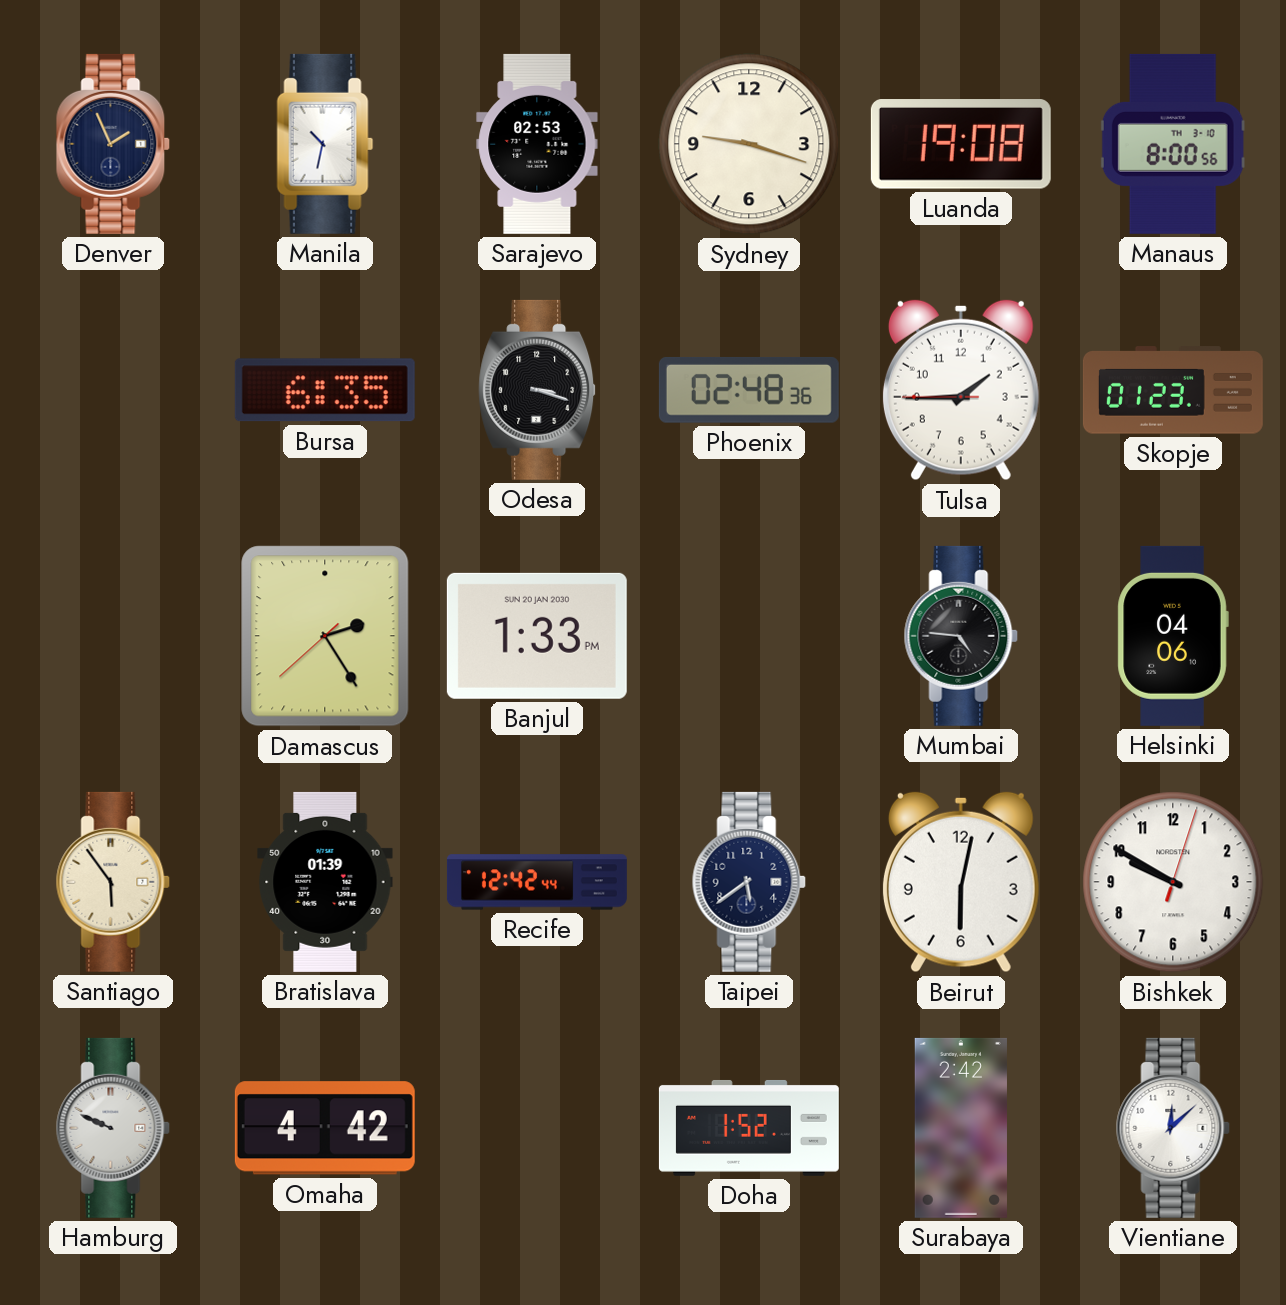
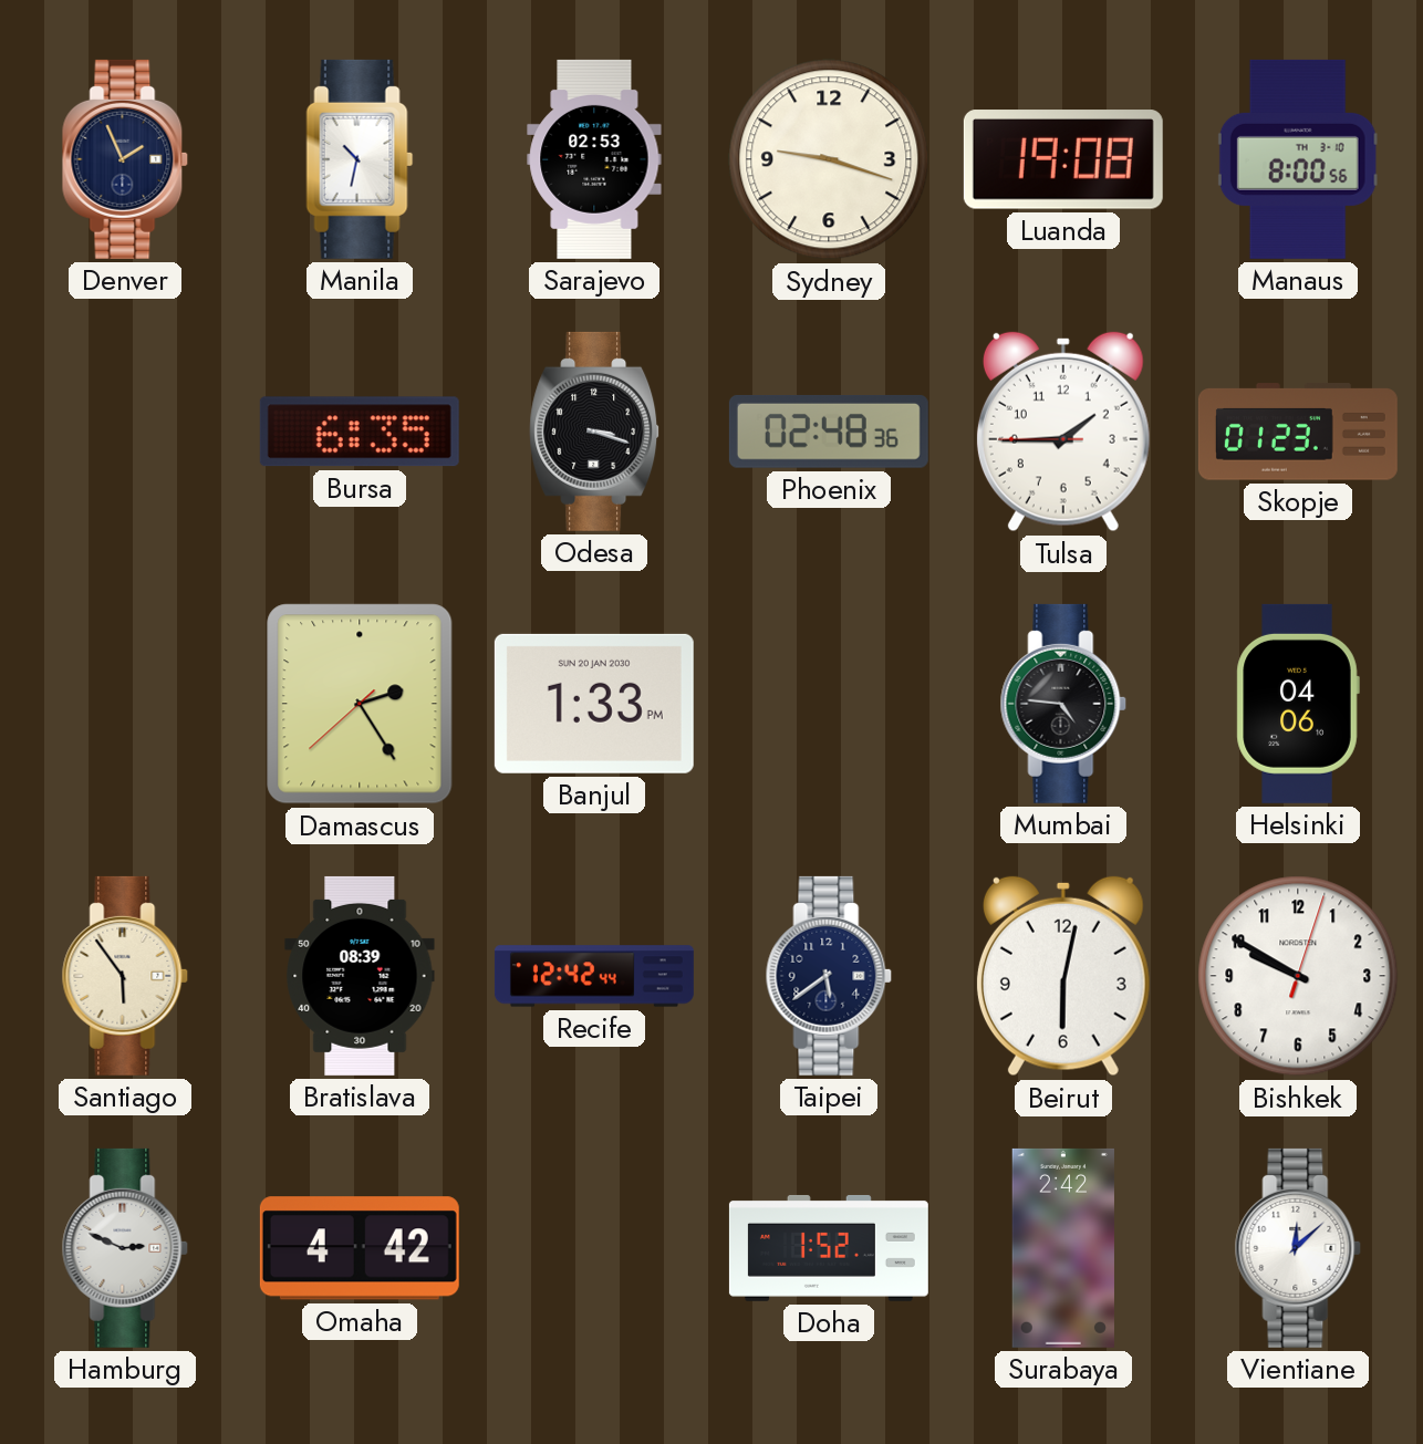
Bratislava: 01:39 -> 08:39
Hamburg: 9:49 -> 2:49
